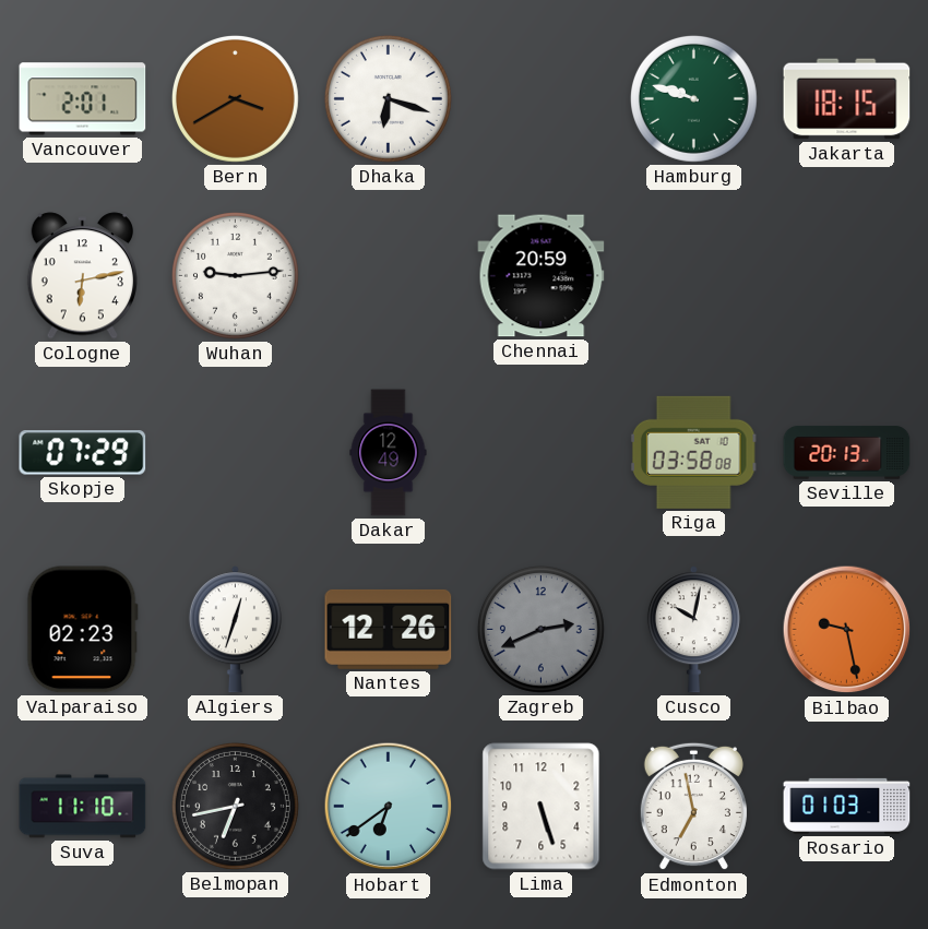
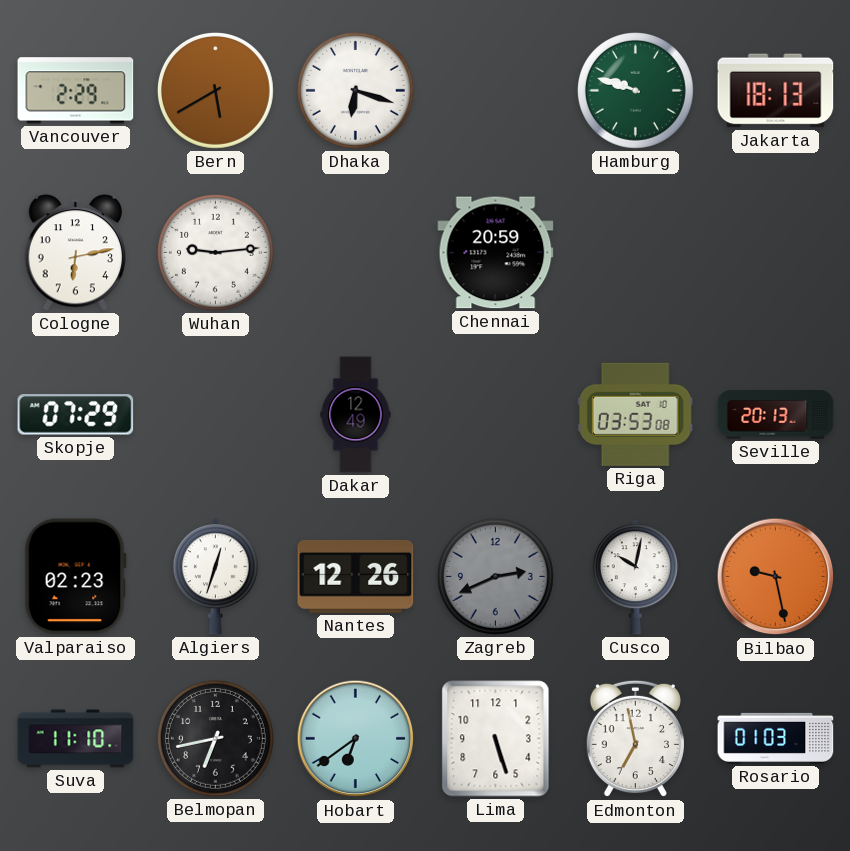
Vancouver: 2:01 -> 2:29
Bern: 3:40 -> 5:40
Jakarta: 18:15 -> 18:13
Riga: 03:58 -> 03:53
